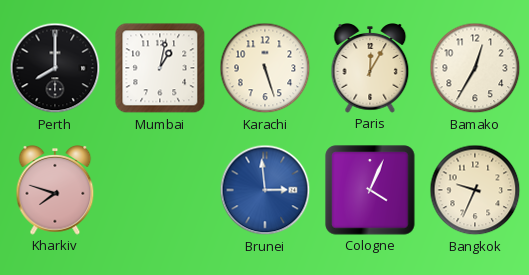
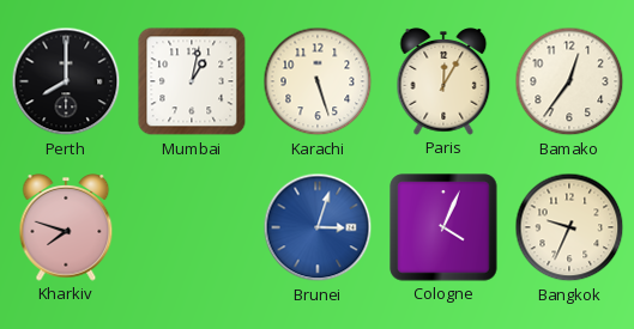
Bamako: 12:35 -> 12:36
Brunei: 2:59 -> 3:03
